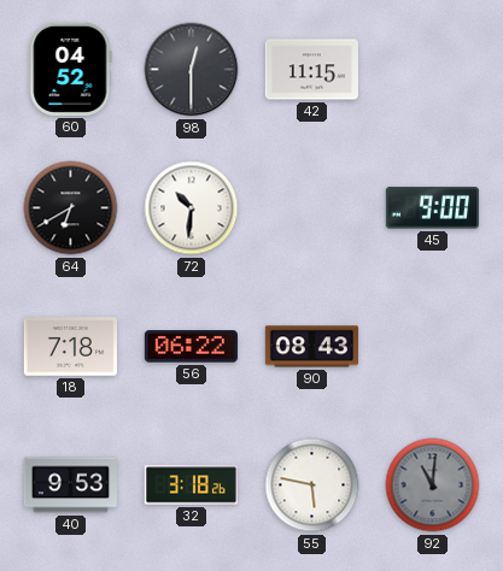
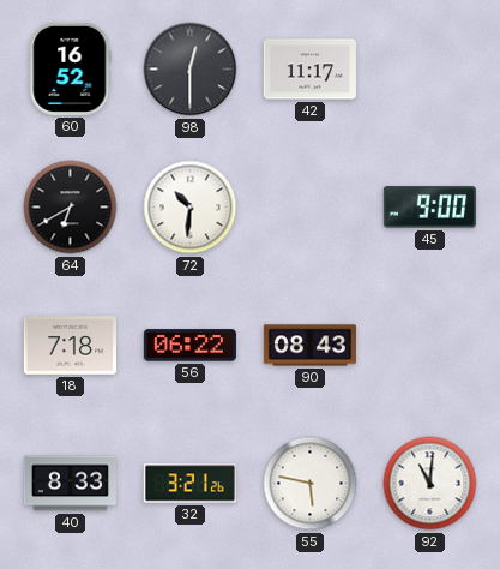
60: 04:52 -> 16:52
42: 11:15 -> 11:17
40: 9:53 -> 8:33
32: 3:18 -> 3:21
92 dial: grey -> white
